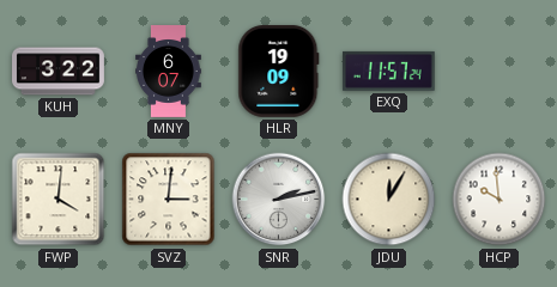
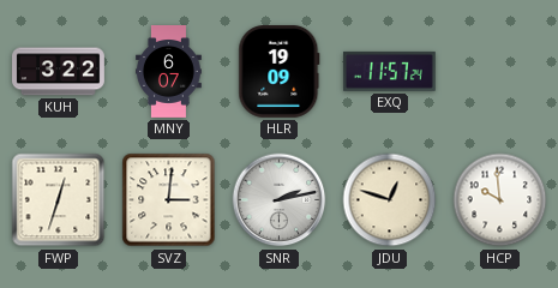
FWP: 4:01 -> 12:33
JDU: 12:05 -> 12:48
